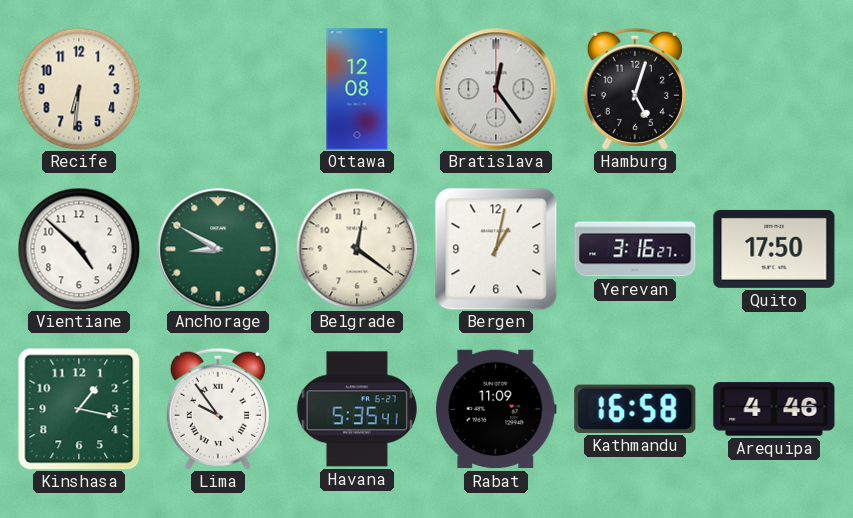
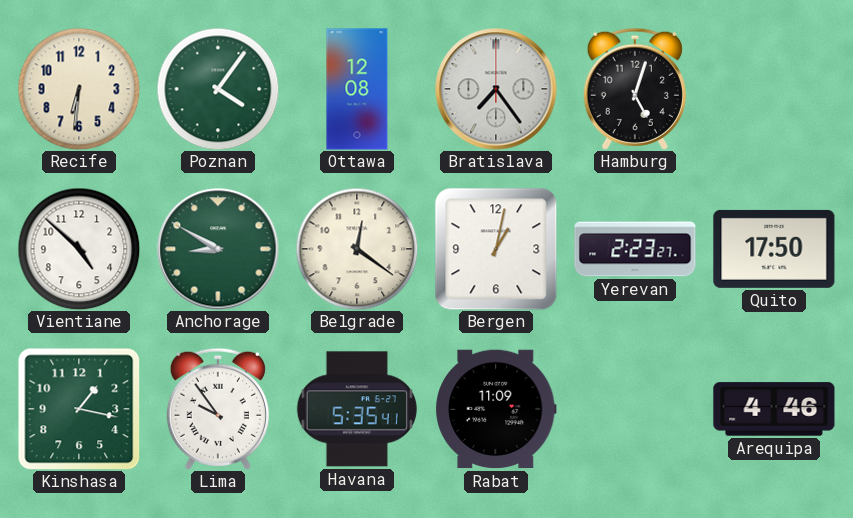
Poznan: none -> 4:06
Bratislava: 12:24 -> 7:24
Yerevan: 3:16 -> 2:23
Kathmandu: 16:58 -> none
